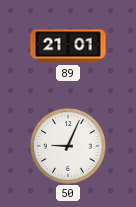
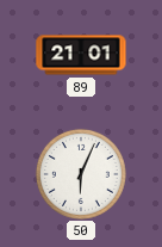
50: 9:04 -> 6:04
